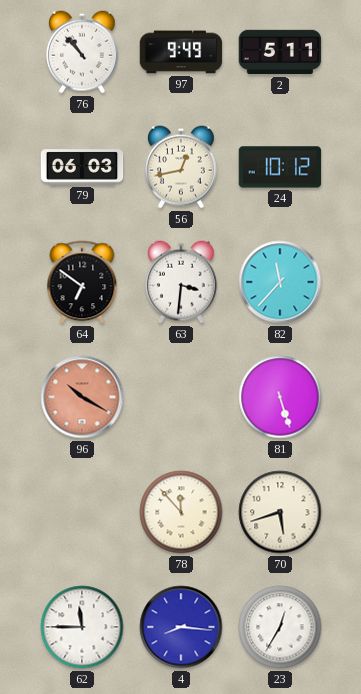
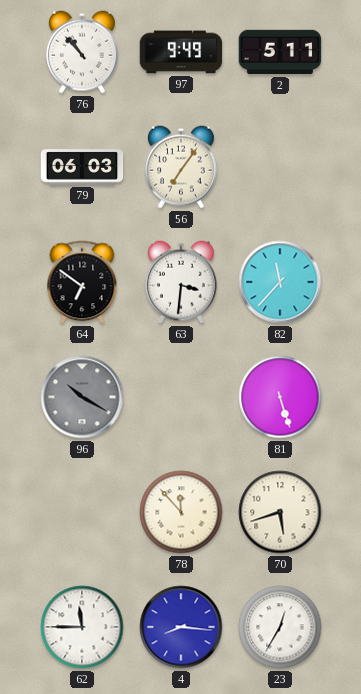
56: 12:43 -> 7:06
24: 10:12 -> none
96 dial: salmon -> grey
